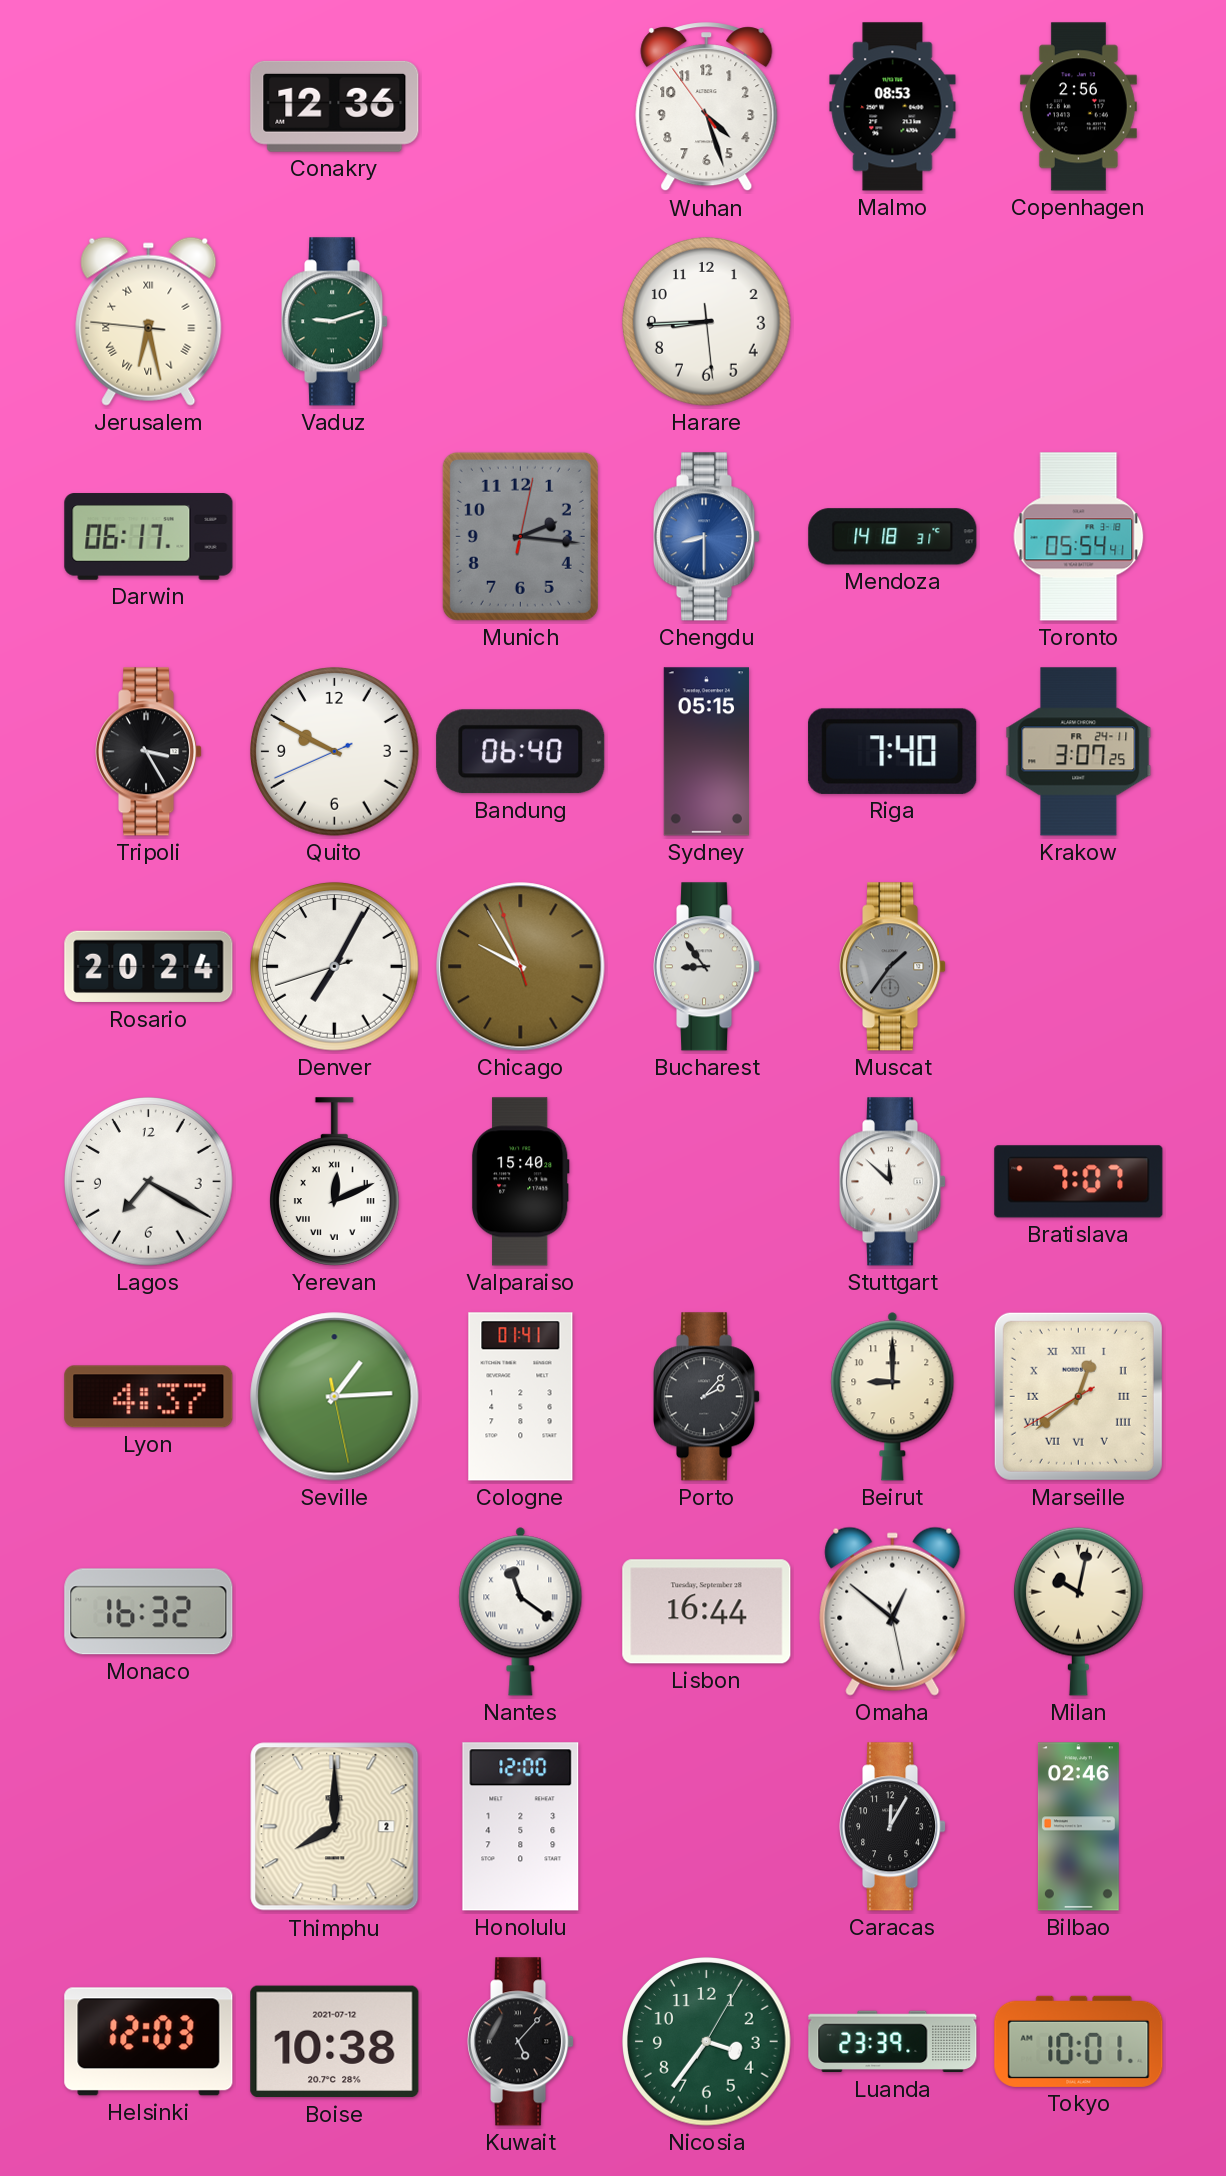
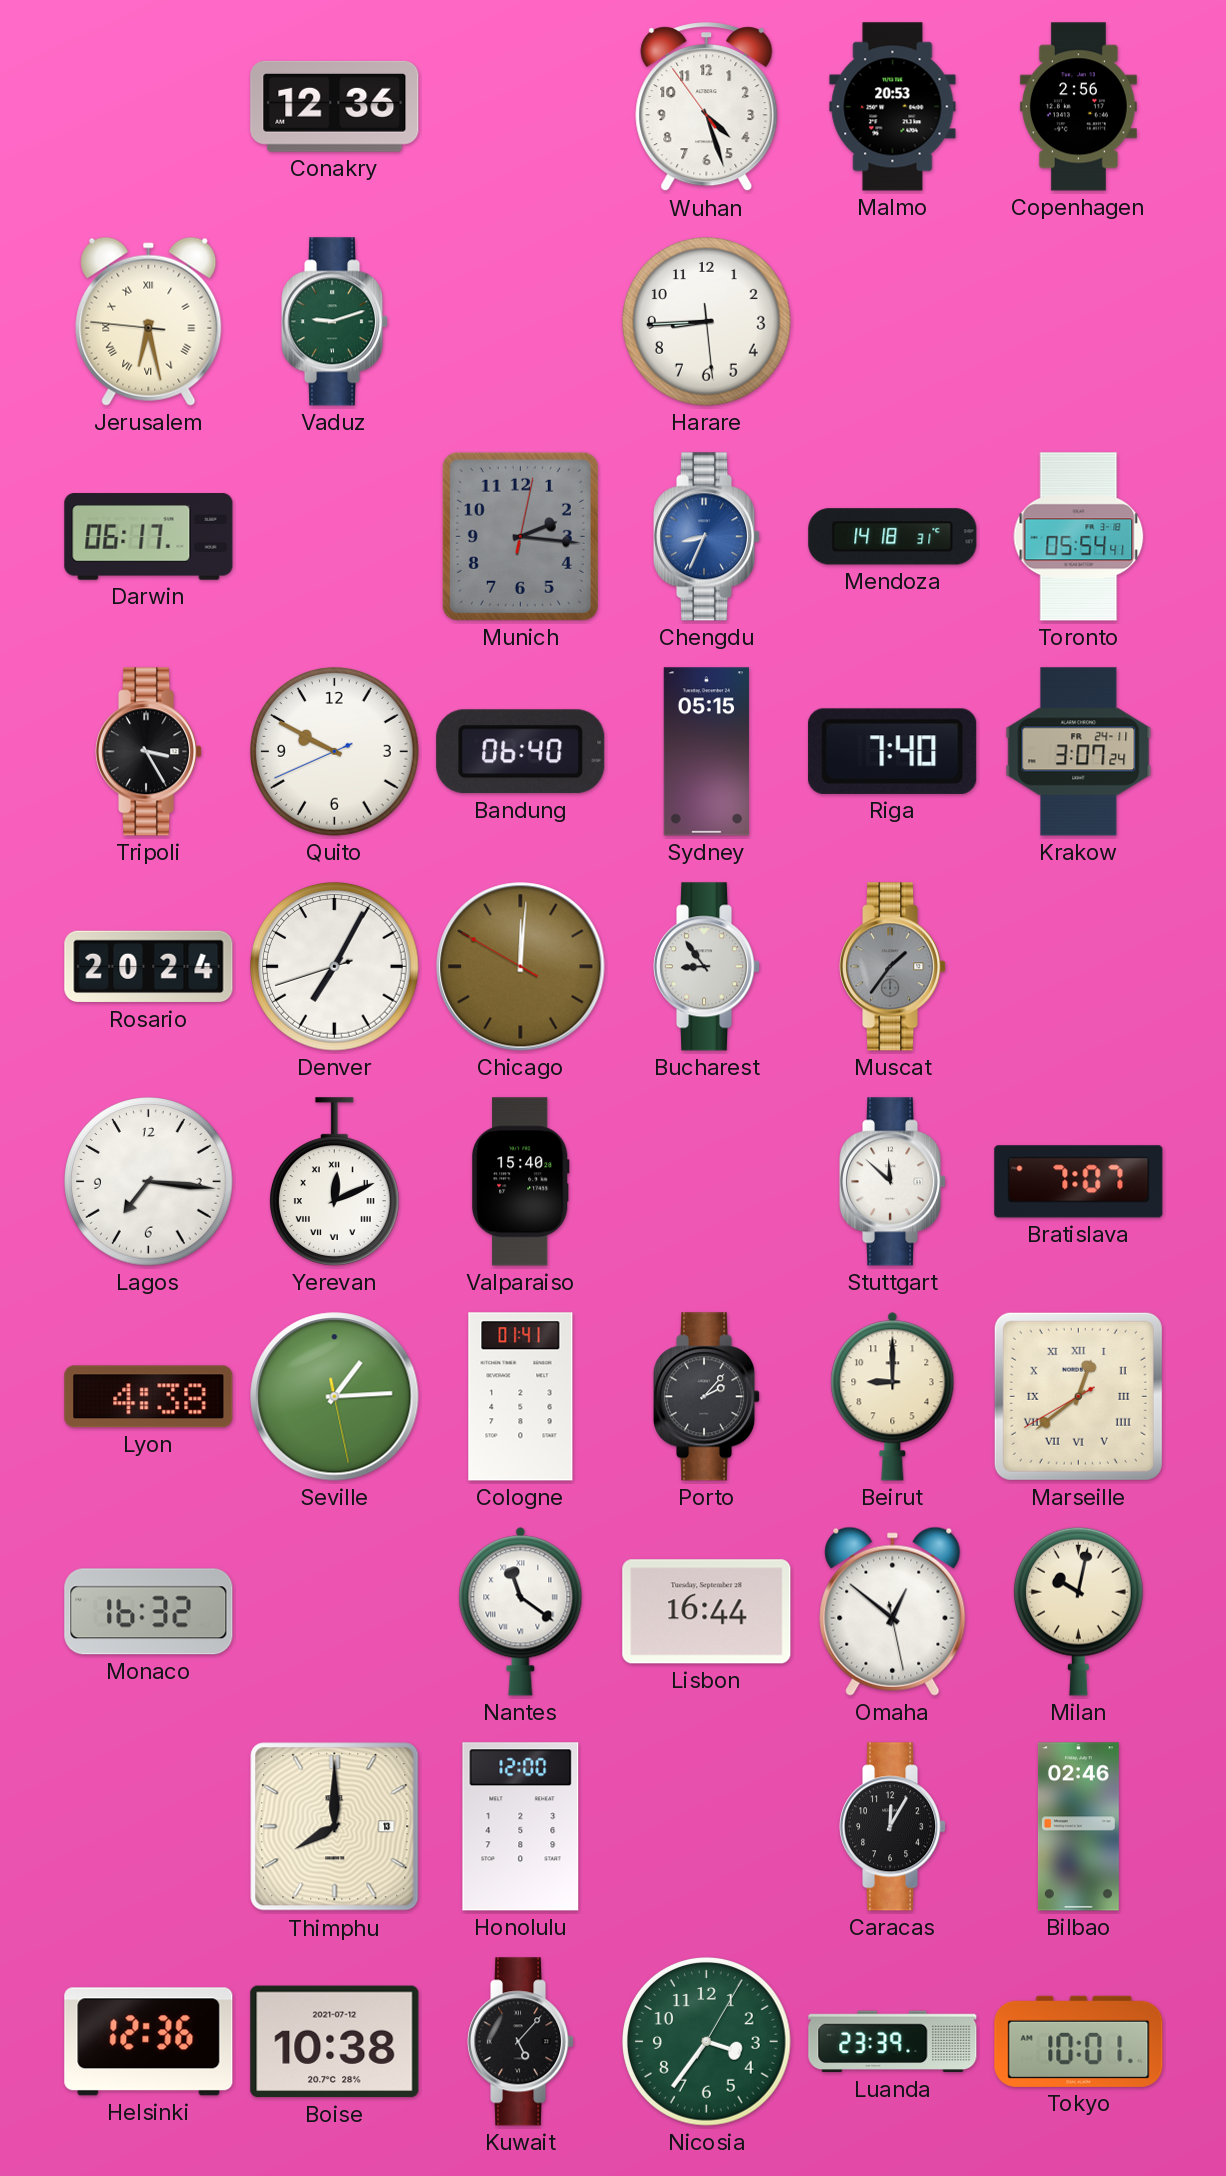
Malmo: 08:53 -> 20:53
Chengdu: 8:30 -> 8:34
Krakow: 3:07:25 -> 3:07:24
Chicago: 9:54 -> 12:00
Lagos: 7:20 -> 7:16
Lyon: 4:37 -> 4:38
Thimphu date: 2 -> 13
Helsinki: 12:03 -> 12:36
